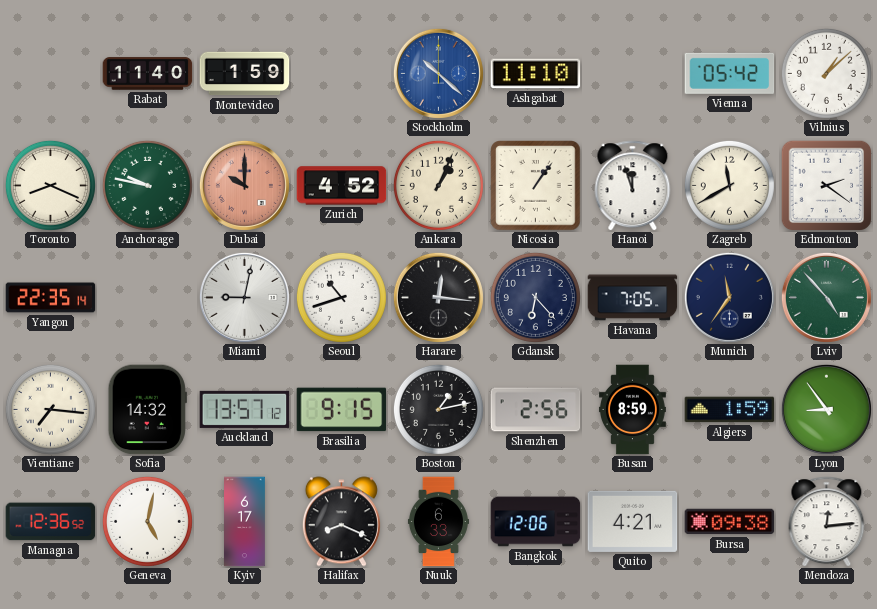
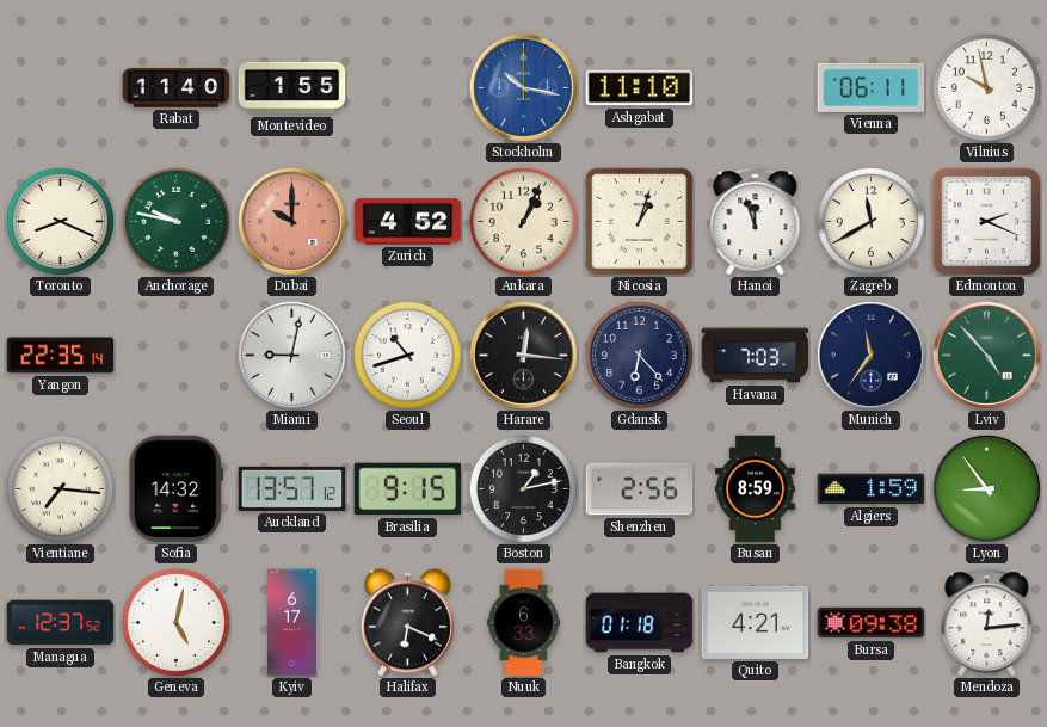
Montevideo: 1:59 -> 1:55
Stockholm: 10:22 -> 10:17
Vienna: 05:42 -> 06:11
Vilnius: 1:08 -> 9:58
Nicosia: 1:06 -> 1:03
Edmonton: 2:21 -> 2:19
Havana: 7:05 -> 7:03
Managua: 12:36 -> 12:37
Halifax: 8:19 -> 6:19
Bangkok: 12:06 -> 01:18
